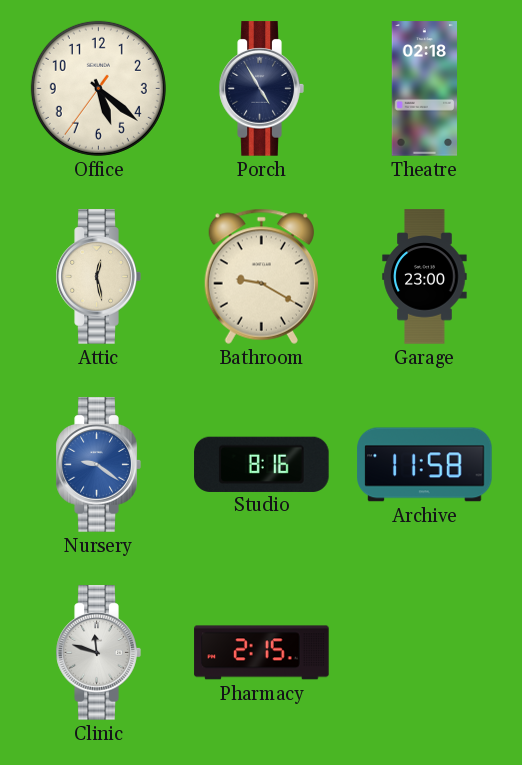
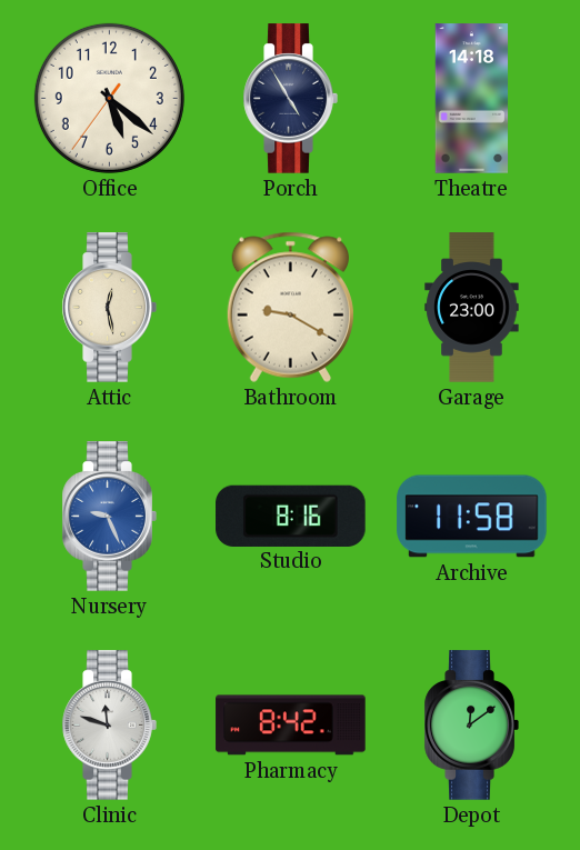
Theatre: 02:18 -> 14:18
Nursery: 9:21 -> 9:26
Pharmacy: 2:15 -> 8:42
Depot: none -> 12:09
